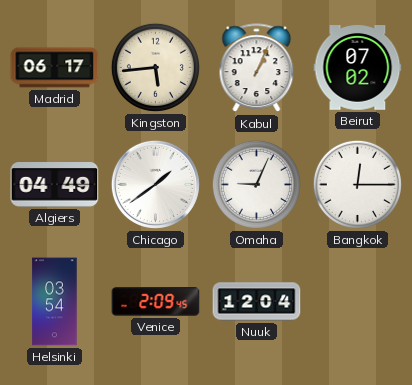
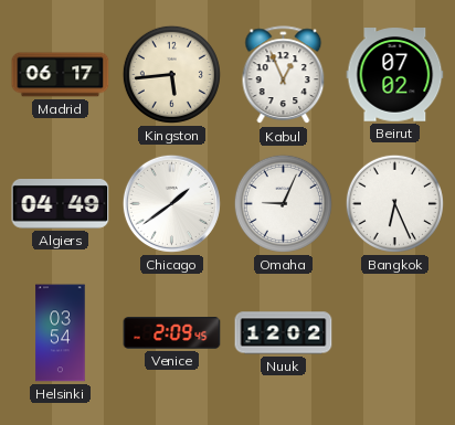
Kabul: 1:04 -> 12:56
Bangkok: 12:15 -> 6:26
Nuuk: 12:04 -> 12:02
